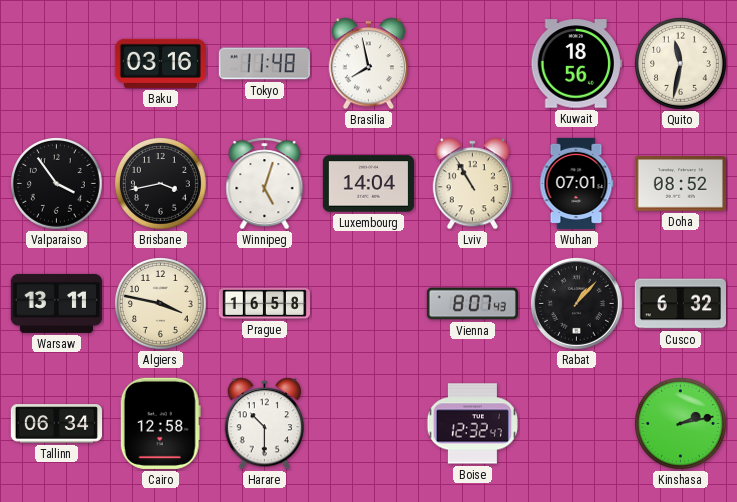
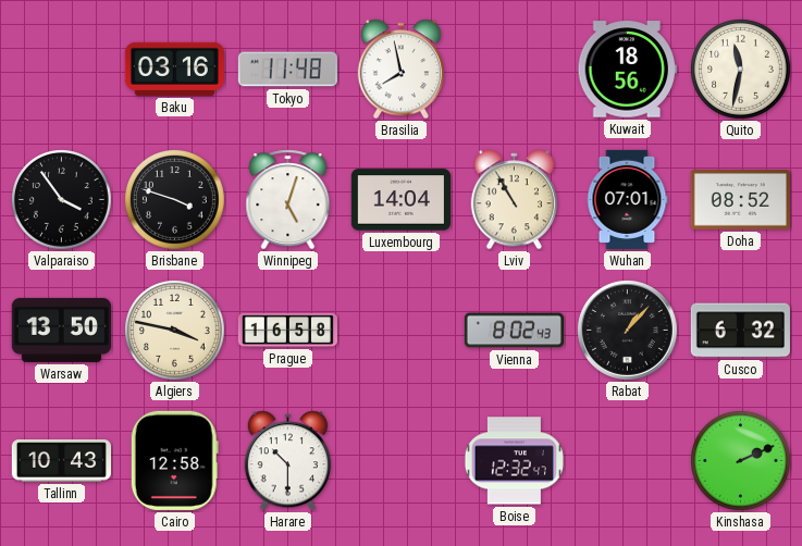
Brisbane: 3:43 -> 3:48
Warsaw: 13:11 -> 13:50
Vienna: 8:07 -> 8:02
Tallinn: 06:34 -> 10:43
Kinshasa: 2:13 -> 2:11
